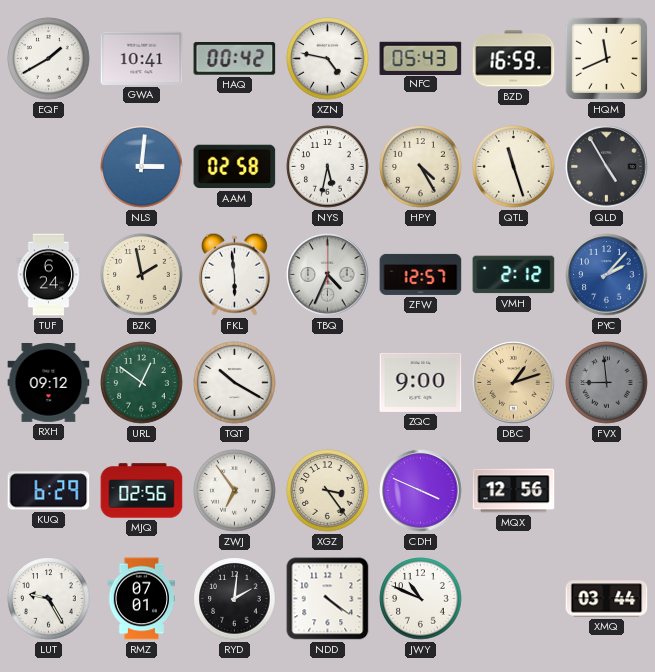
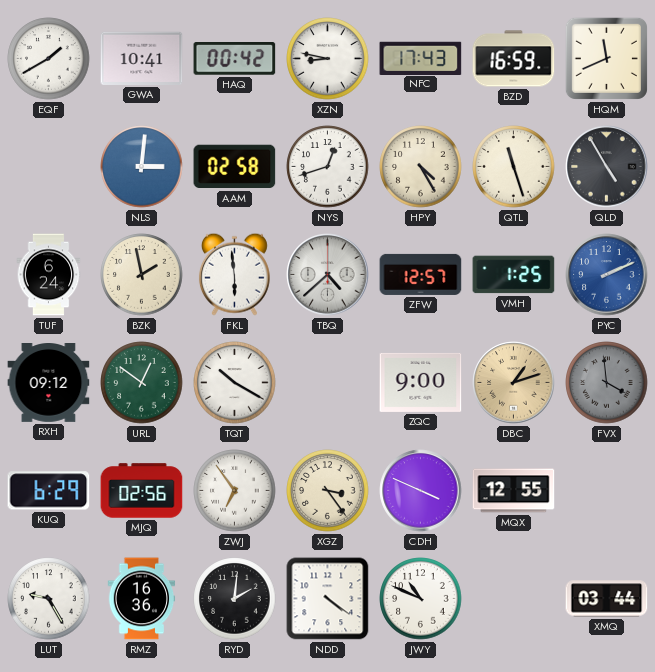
XZN: 4:47 -> 8:47
NFC: 05:43 -> 17:43
NYS: 5:32 -> 12:42
TBQ: 4:34 -> 4:38
VMH: 2:12 -> 1:25
PYC: 2:07 -> 2:11
FVX: 8:59 -> 3:59
MQX: 12:56 -> 12:55
RMZ: 07:01 -> 16:36
